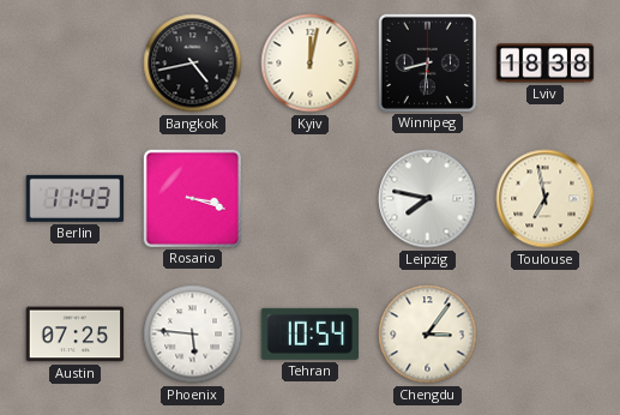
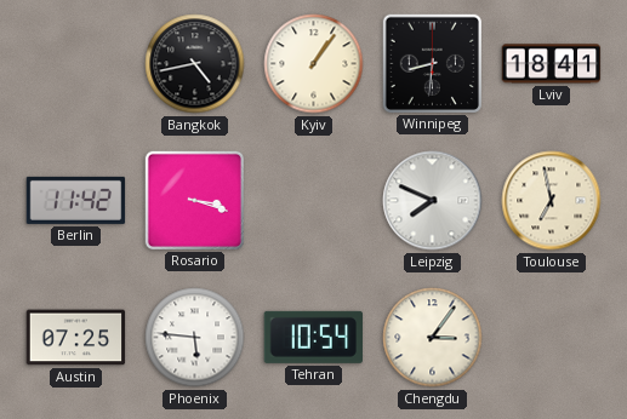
Kyiv: 12:02 -> 1:06
Lviv: 18:38 -> 18:41
Berlin: 11:43 -> 11:42
Leipzig: 7:47 -> 7:49
